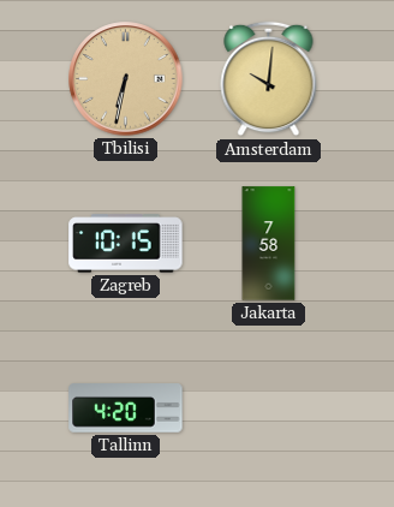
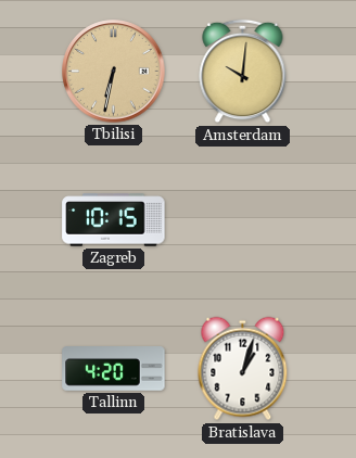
Jakarta: 7:58 -> none
Bratislava: none -> 1:03
